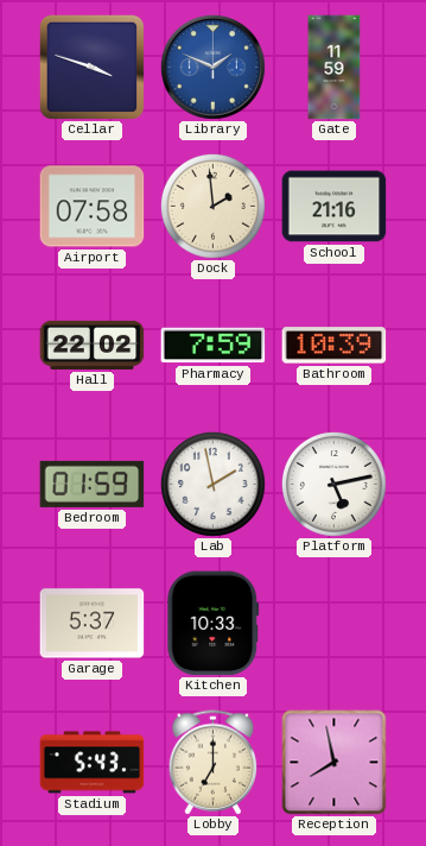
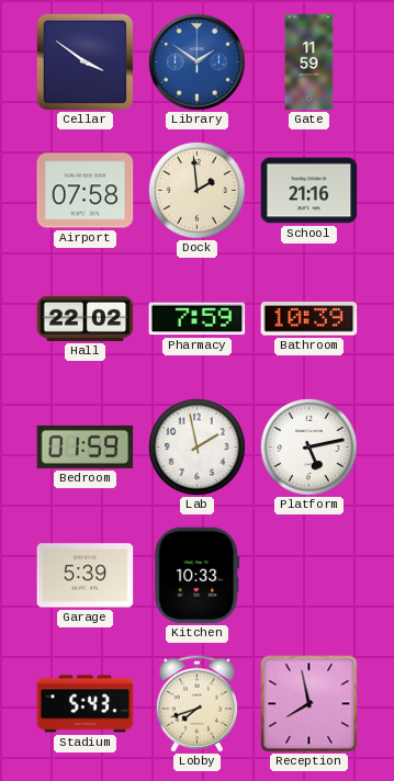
Cellar: 3:48 -> 3:51
Library: 1:49 -> 1:51
Garage: 5:37 -> 5:39
Lobby: 7:00 -> 7:42
